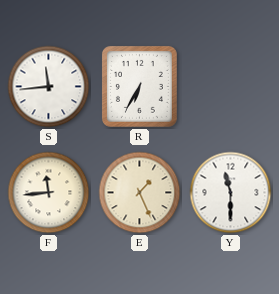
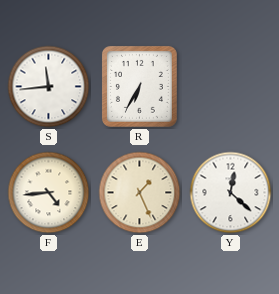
F: 11:44 -> 4:44
Y: 11:30 -> 12:22
